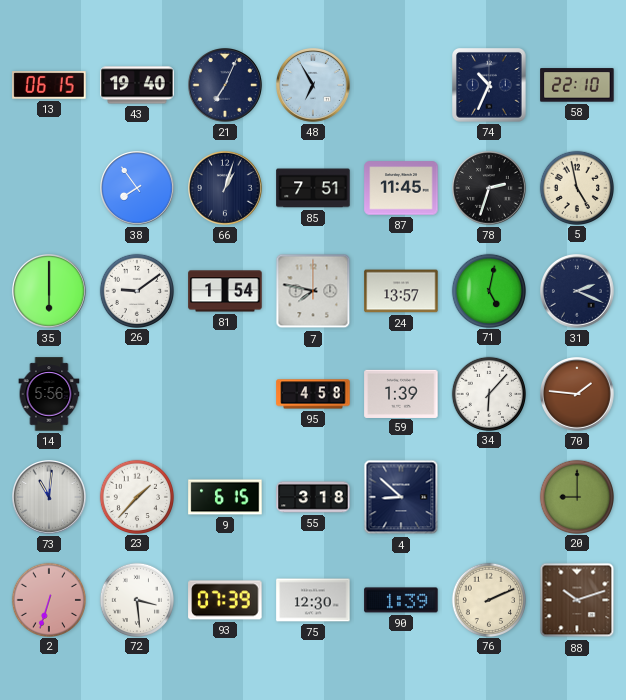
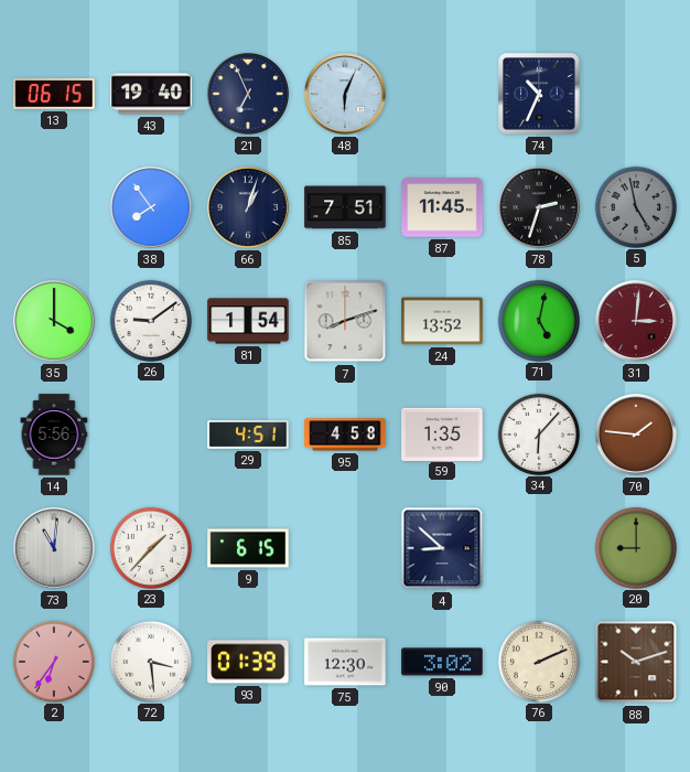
21: 7:04 -> 6:56
48: 6:55 -> 6:04
58: 22:10 -> none
5 dial: cream -> grey
35: 6:00 -> 4:00
7: 7:47 -> 8:12
24: 13:57 -> 13:52
31: 2:19 -> 3:01
31 dial: navy -> burgundy
29: none -> 4:51
59: 1:39 -> 1:35
55: 3:18 -> none
2: 6:33 -> 6:36
93: 07:39 -> 01:39
90: 1:39 -> 3:02
